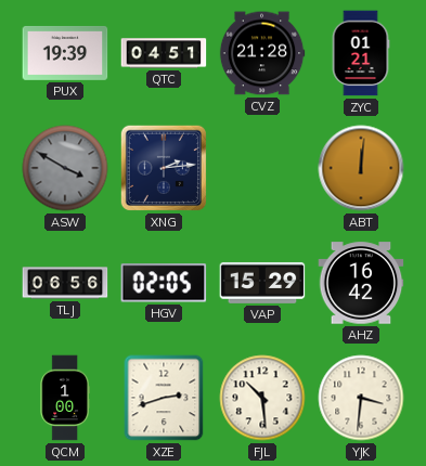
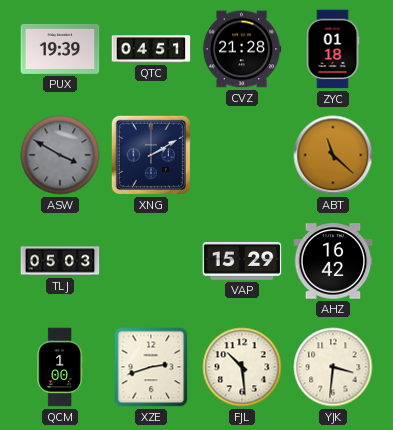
ZYC: 01:21 -> 01:18
XNG: 2:14 -> 2:10
ABT: 12:01 -> 11:22
TLJ: 06:56 -> 05:03
HGV: 02:05 -> none
